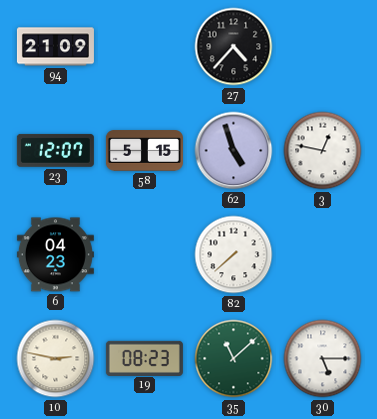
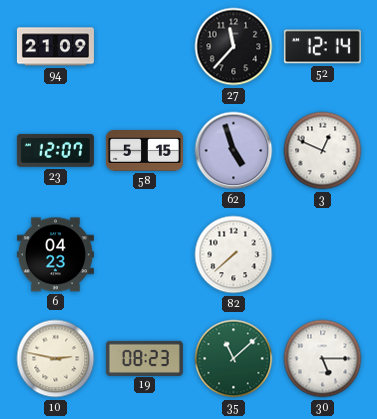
27: 4:37 -> 11:37
52: none -> 12:14
3: 12:47 -> 12:49
